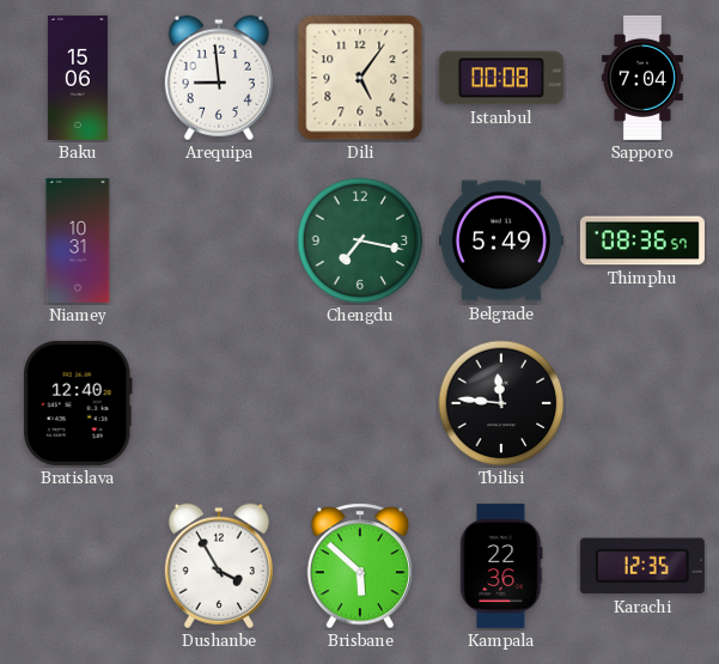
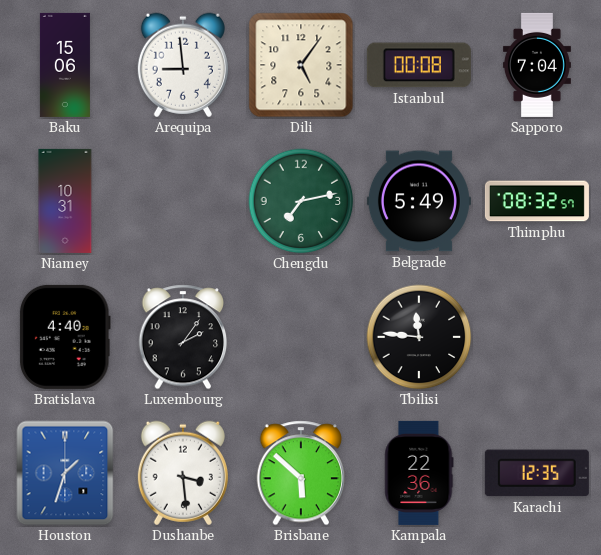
Chengdu: 7:17 -> 7:13
Thimphu: 08:36 -> 08:32
Bratislava: 12:40 -> 4:40
Luxembourg: none -> 2:06
Houston: none -> 1:33
Dushanbe: 3:55 -> 3:29
